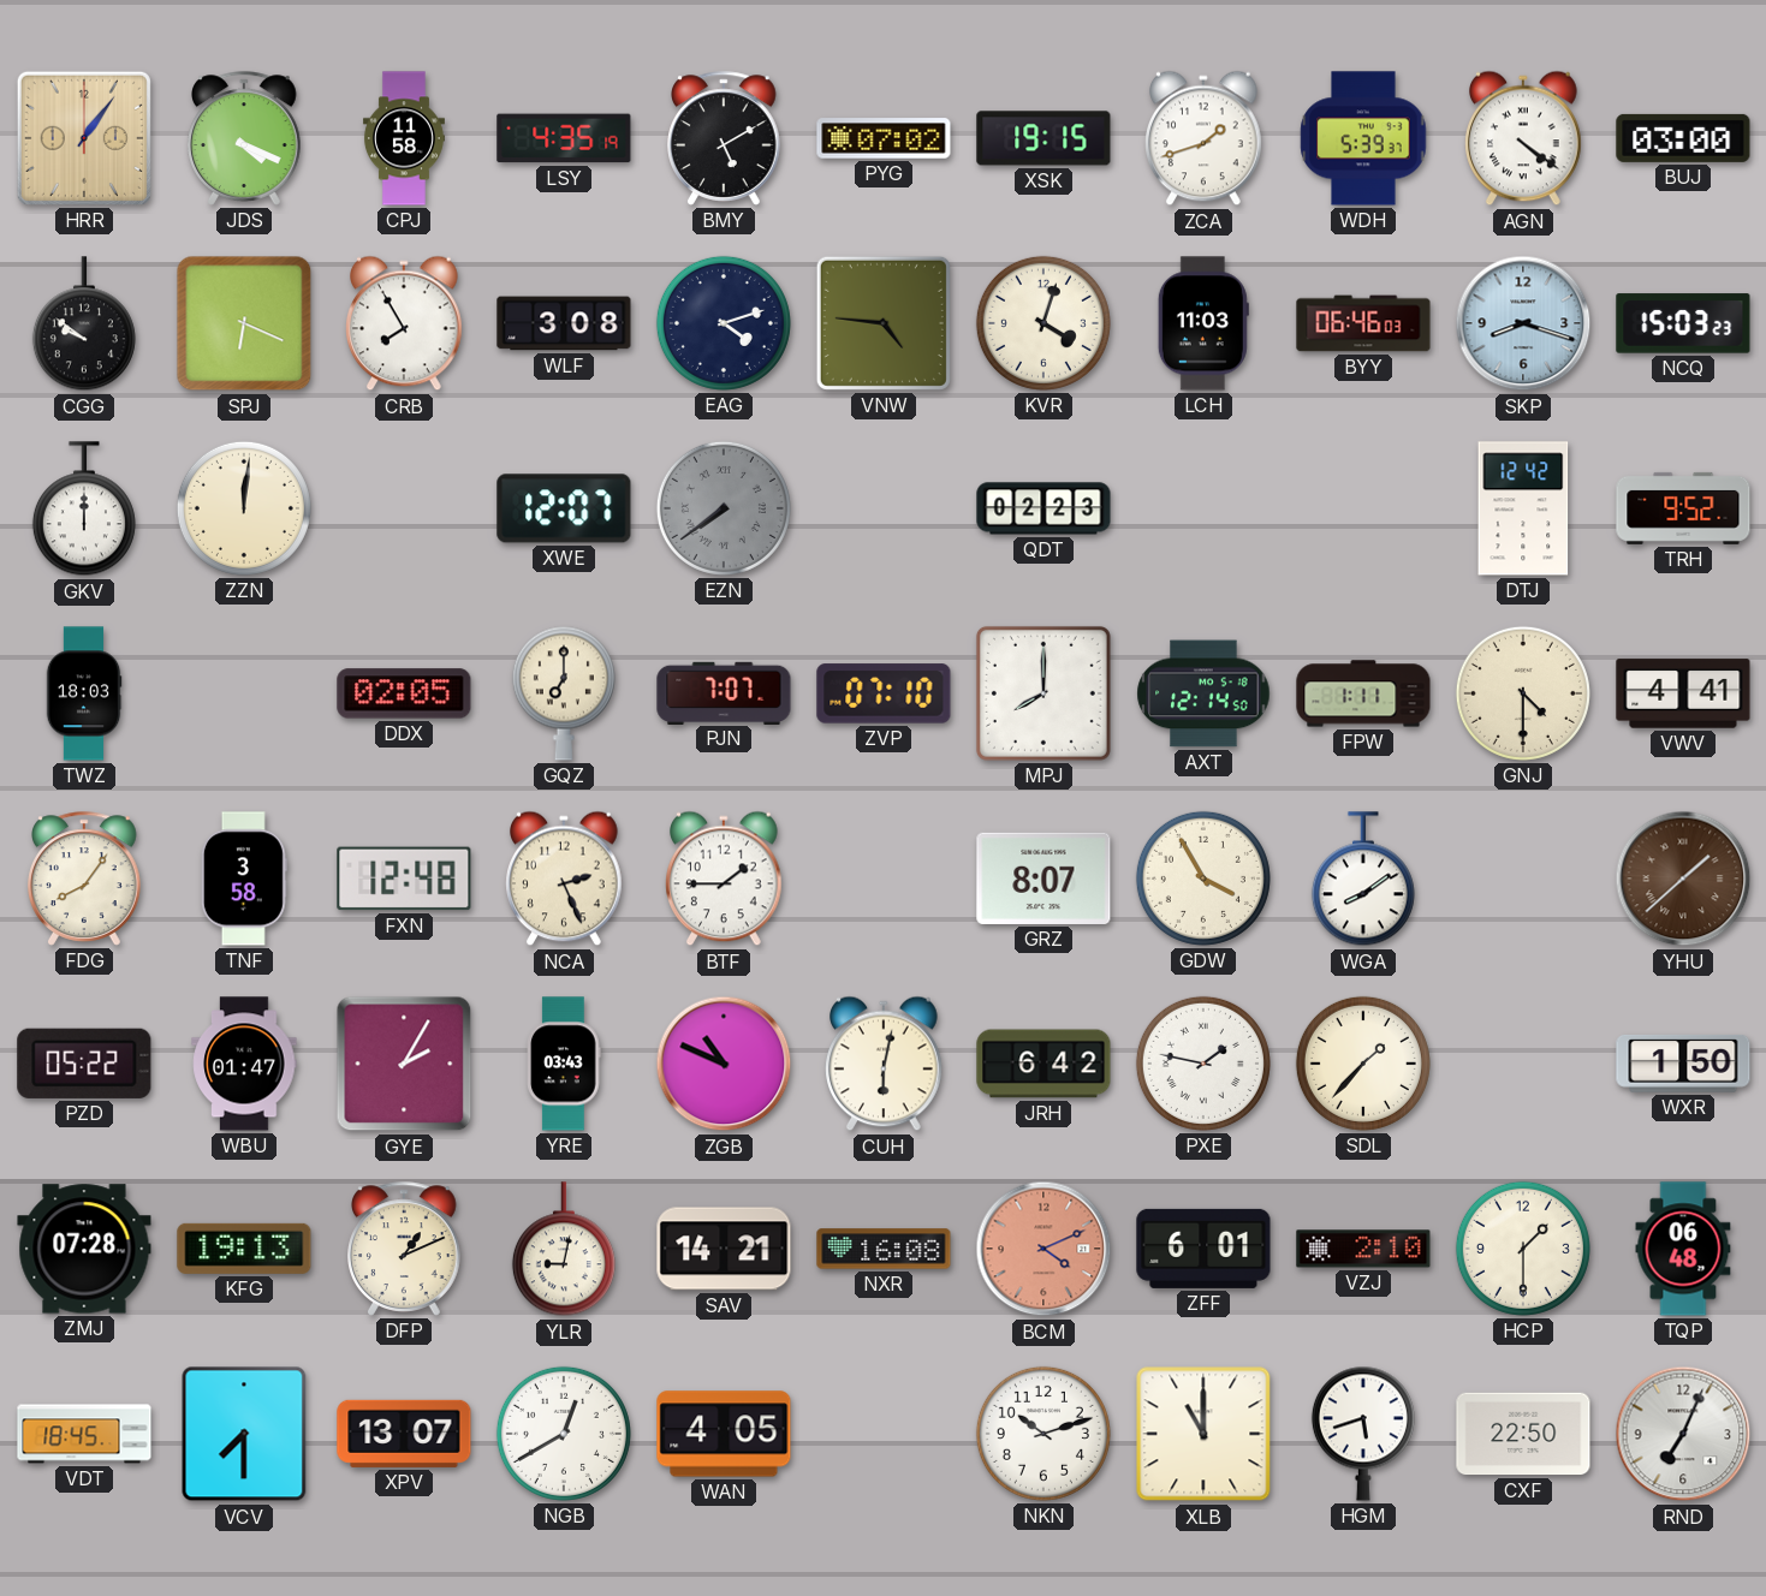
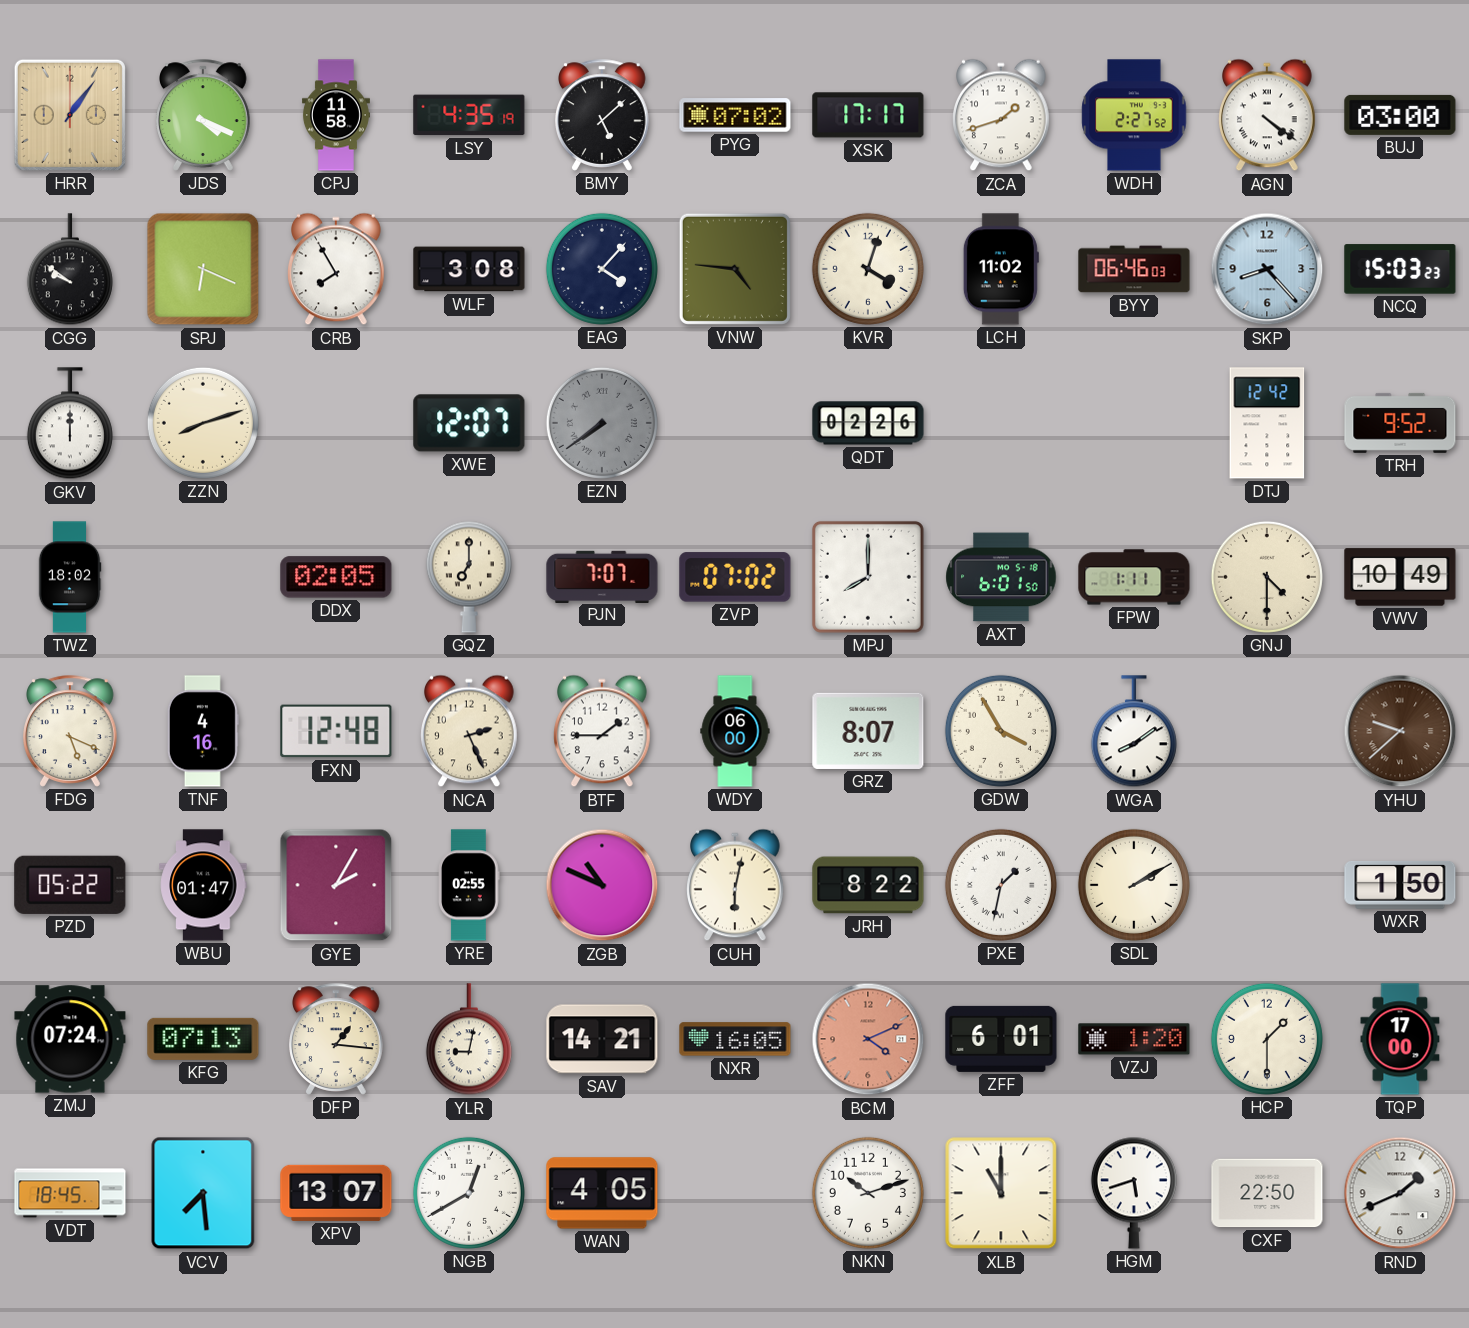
BMY: 5:10 -> 5:08
XSK: 19:15 -> 17:17
WDH: 5:39 -> 2:27
EAG: 4:12 -> 4:07
LCH: 11:03 -> 11:02
SKP: 8:18 -> 8:23
ZZN: 12:01 -> 8:12
QDT: 02:23 -> 02:26
TWZ: 18:03 -> 18:02
ZVP: 07:10 -> 07:02
AXT: 12:14 -> 6:01
VWV: 4:41 -> 10:49
FDG: 8:06 -> 5:19
TNF: 3:58 -> 4:16
WDY: none -> 06:00
YHU: 1:38 -> 9:38
YRE: 03:43 -> 02:55
JRH: 6:42 -> 8:22
PXE: 1:47 -> 1:32
SDL: 1:37 -> 2:10
ZMJ: 07:28 -> 07:24
KFG: 19:13 -> 07:13
DFP: 1:11 -> 1:16
NXR: 16:08 -> 16:05
VZJ: 2:10 -> 1:20
TQP: 06:48 -> 17:00
VCV: 7:30 -> 7:29
RND: 7:04 -> 1:41
